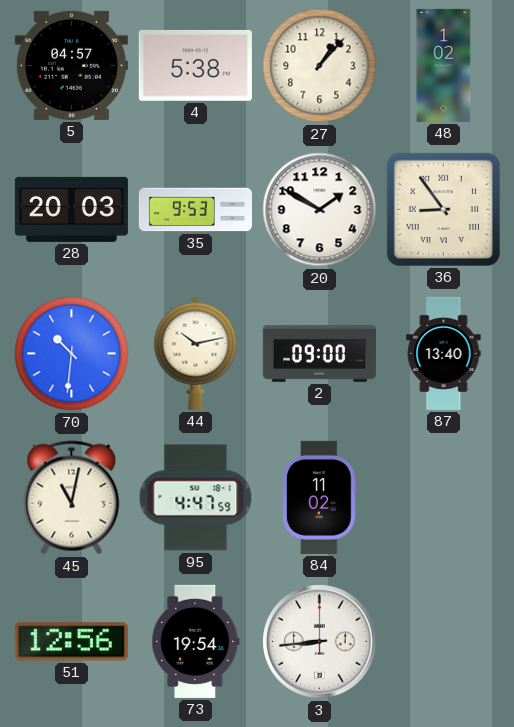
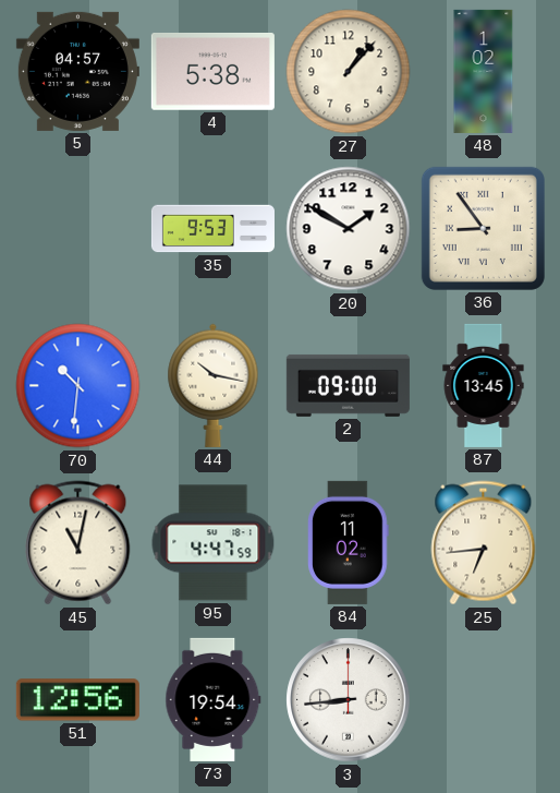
28: 20:03 -> none
44: 10:13 -> 10:17
87: 13:40 -> 13:45
25: none -> 6:44
